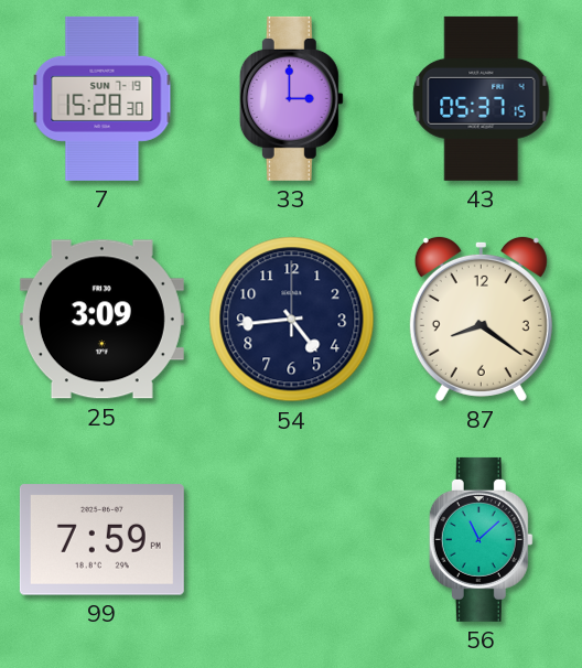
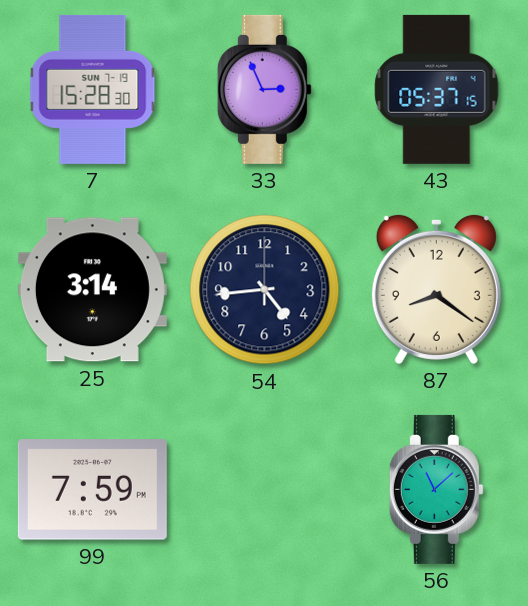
33: 3:00 -> 2:56
25: 3:09 -> 3:14
